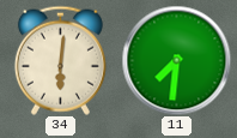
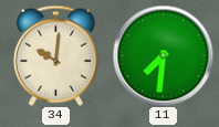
34: 6:01 -> 10:01
